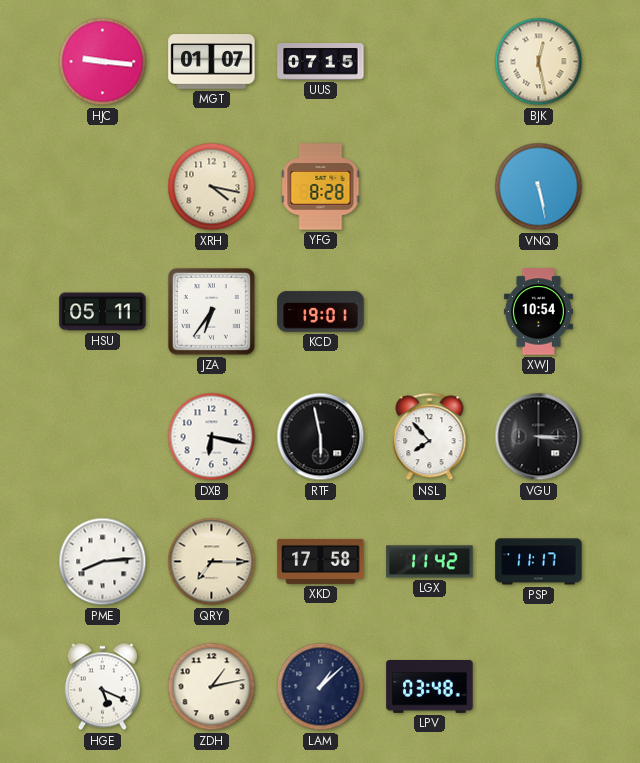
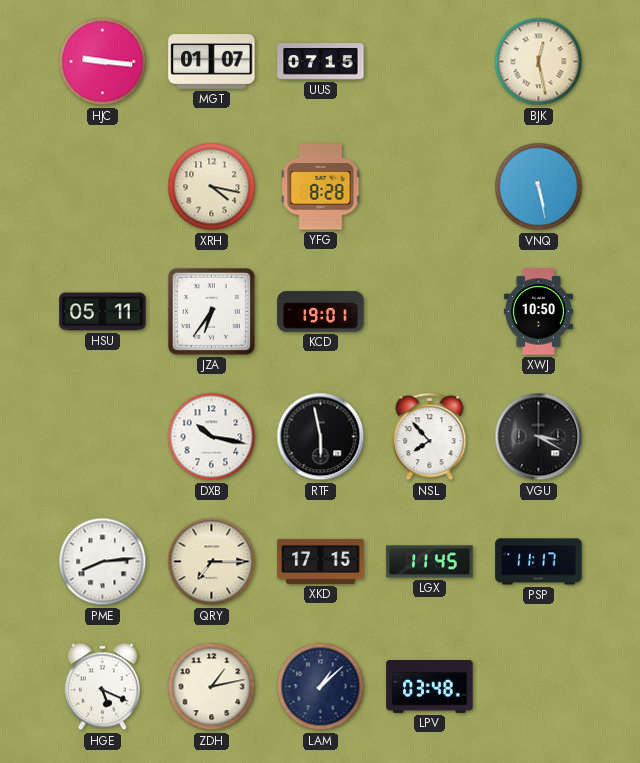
XWJ: 10:54 -> 10:50
DXB: 6:17 -> 10:17
VGU: 3:15 -> 3:20
XKD: 17:58 -> 17:15
LGX: 11:42 -> 11:45
